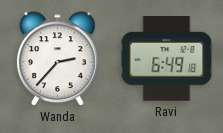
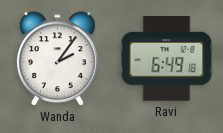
Wanda: 2:37 -> 2:06
